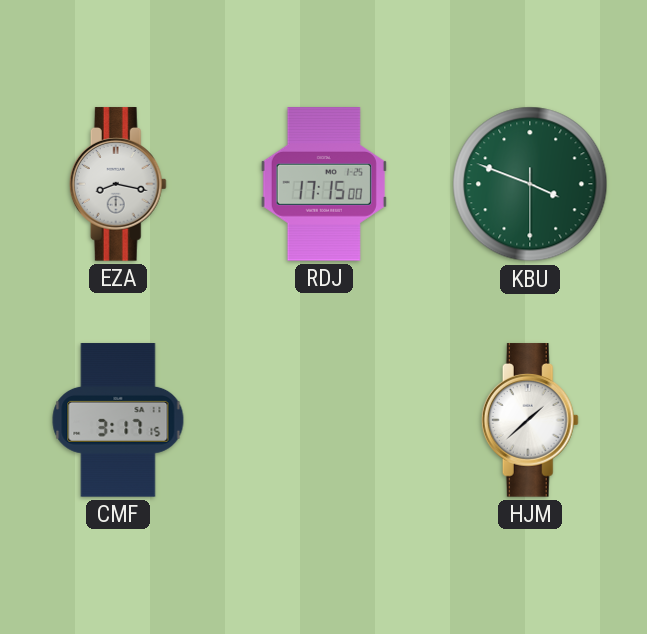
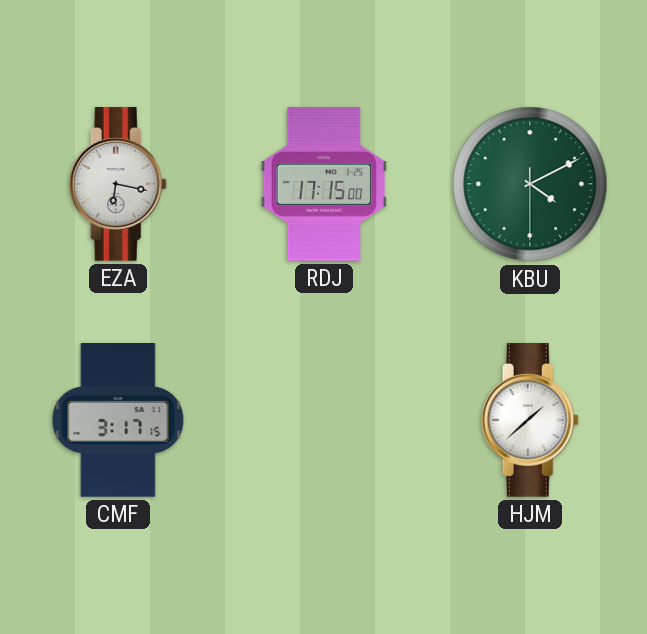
EZA: 8:17 -> 6:17
KBU: 3:48 -> 4:10
